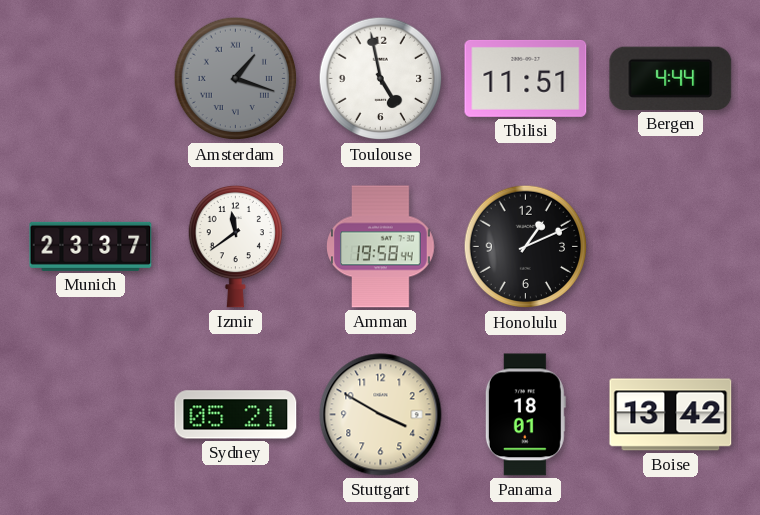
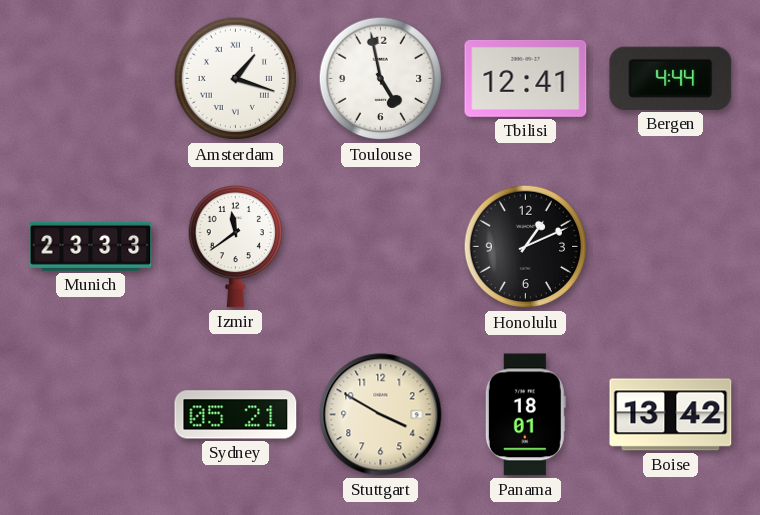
Amsterdam dial: grey -> white
Tbilisi: 11:51 -> 12:41
Munich: 23:37 -> 23:33
Amman: 19:58 -> none
